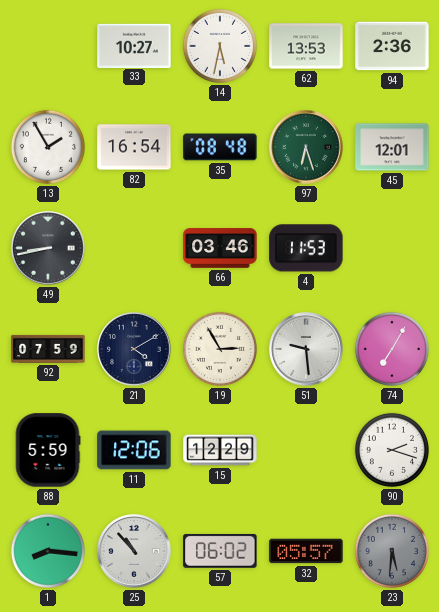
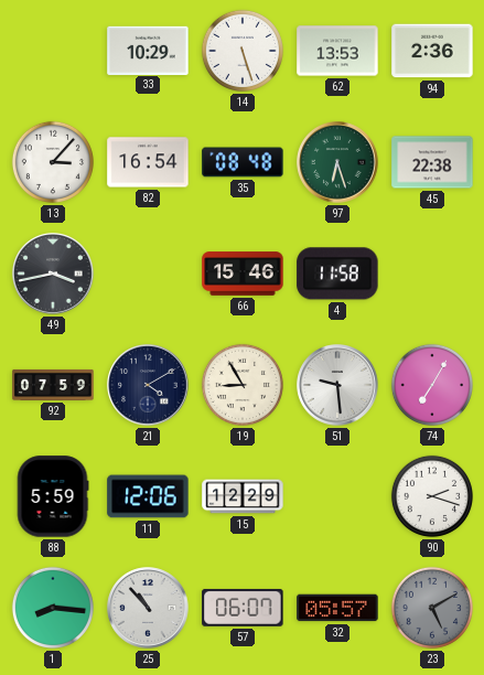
33: 10:27 -> 10:29
14: 5:32 -> 5:27
13: 1:55 -> 3:07
45: 12:01 -> 22:38
49: 8:43 -> 3:43
66: 03:46 -> 15:46
4: 11:53 -> 11:58
19: 2:55 -> 8:55
57: 06:02 -> 06:07
23: 5:31 -> 5:10
